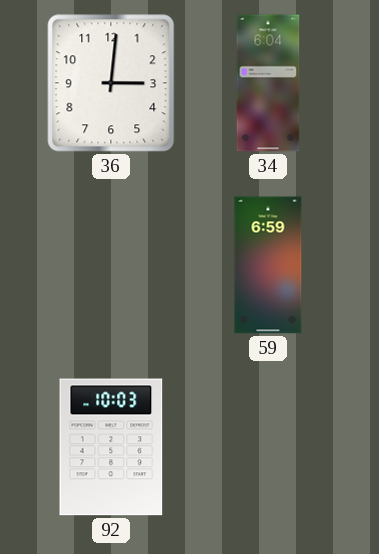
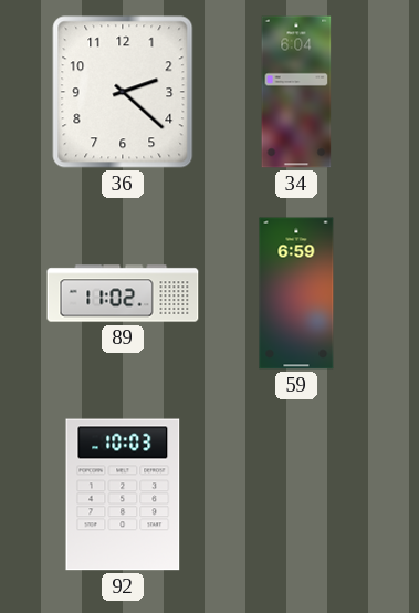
36: 3:01 -> 2:22
89: none -> 11:02
